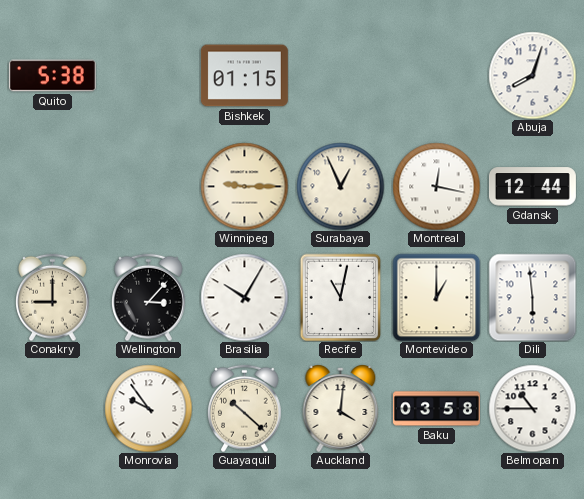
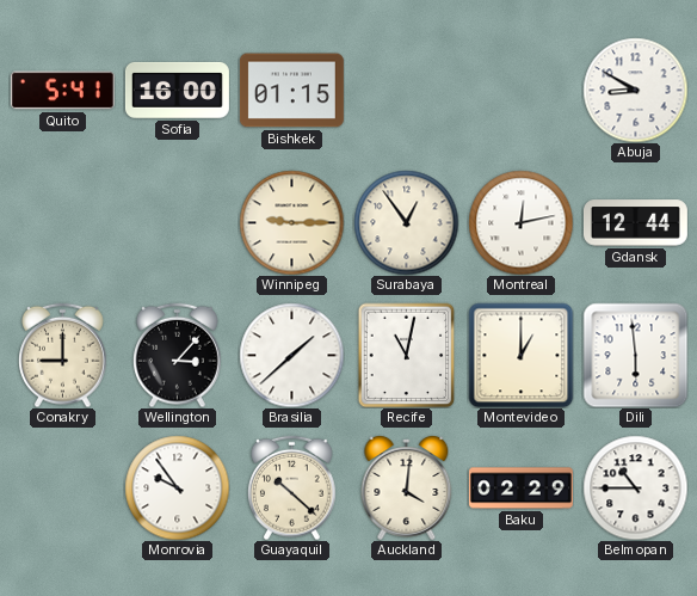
Quito: 5:38 -> 5:41
Sofia: none -> 16:00
Abuja: 8:03 -> 8:50
Surabaya: 12:56 -> 12:54
Montreal: 12:17 -> 12:13
Brasilia: 10:05 -> 1:38
Baku: 03:58 -> 02:29
